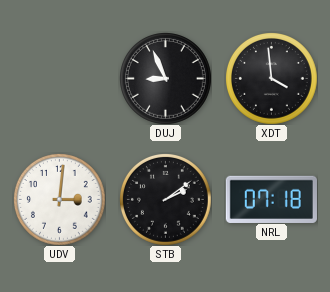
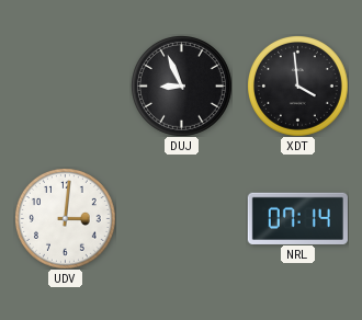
STB: 2:09 -> none
NRL: 07:18 -> 07:14
